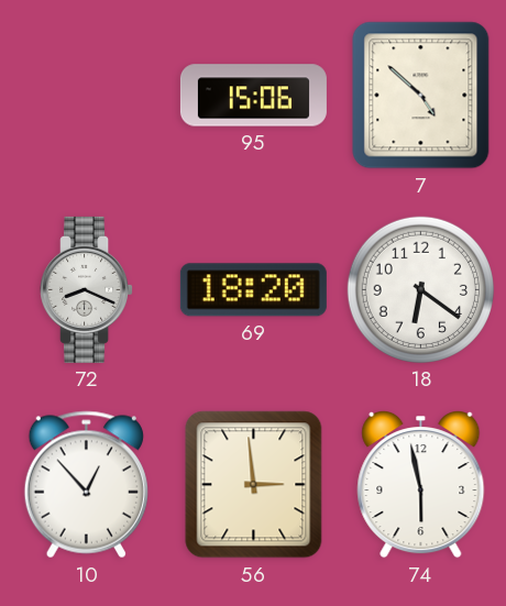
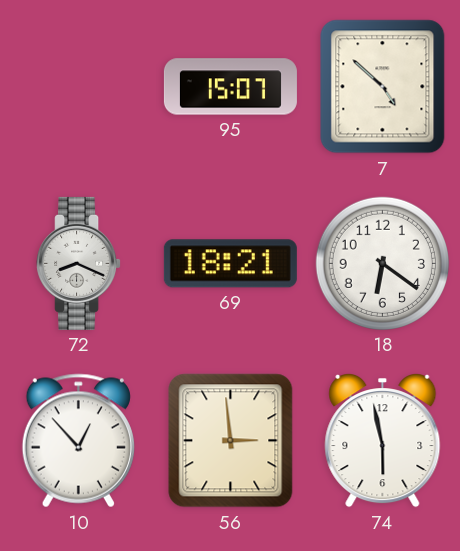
95: 15:06 -> 15:07
69: 18:20 -> 18:21
